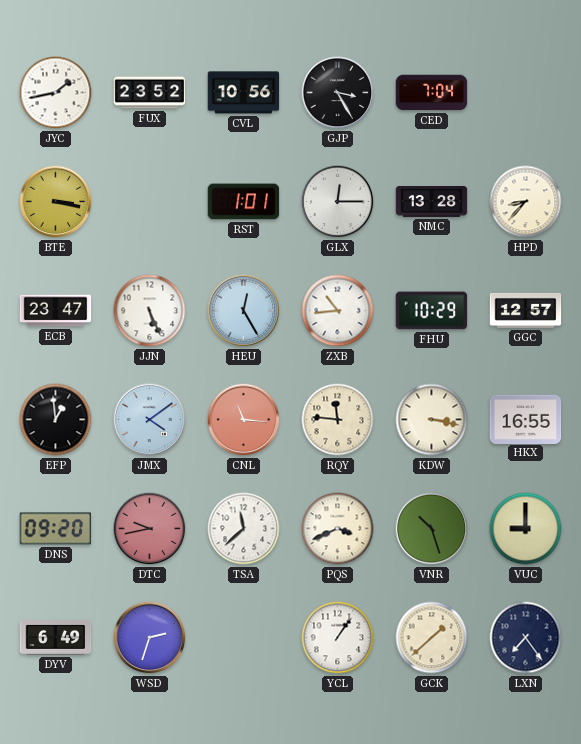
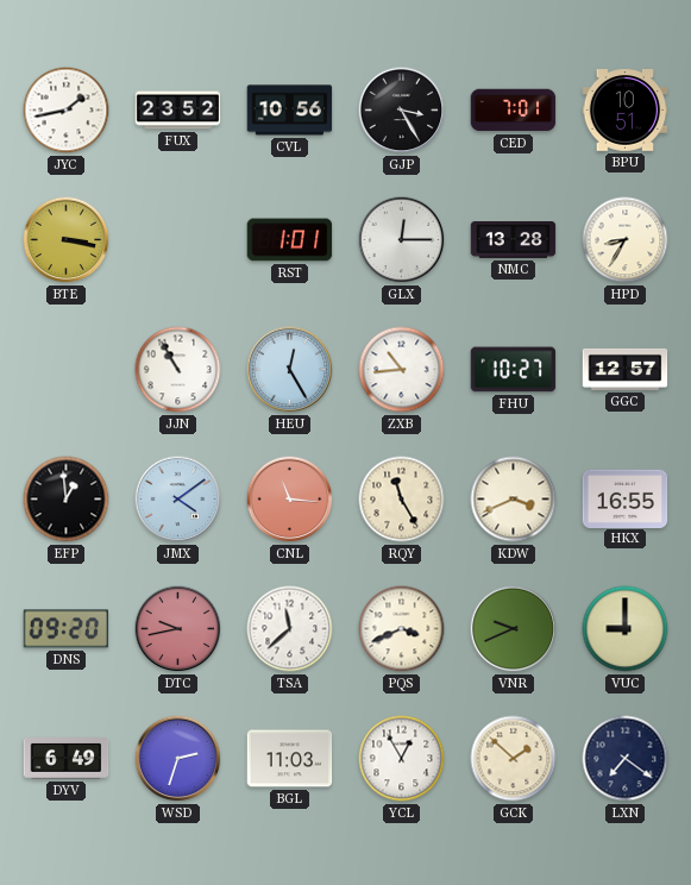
CED: 7:04 -> 7:01
BPU: none -> 10:51
HPD: 8:37 -> 8:35
ECB: 23:47 -> none
JJN: 5:26 -> 10:55
FHU: 10:29 -> 10:27
RQY: 11:46 -> 11:25
KDW: 3:17 -> 3:41
VNR: 10:27 -> 9:41
BGL: none -> 11:03
YCL: 1:06 -> 12:55
GCK: 1:38 -> 1:52
LXN: 7:24 -> 7:21
